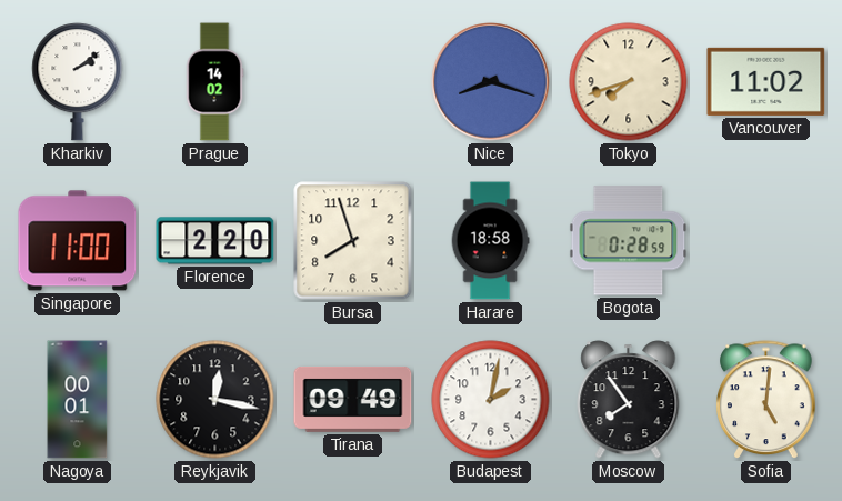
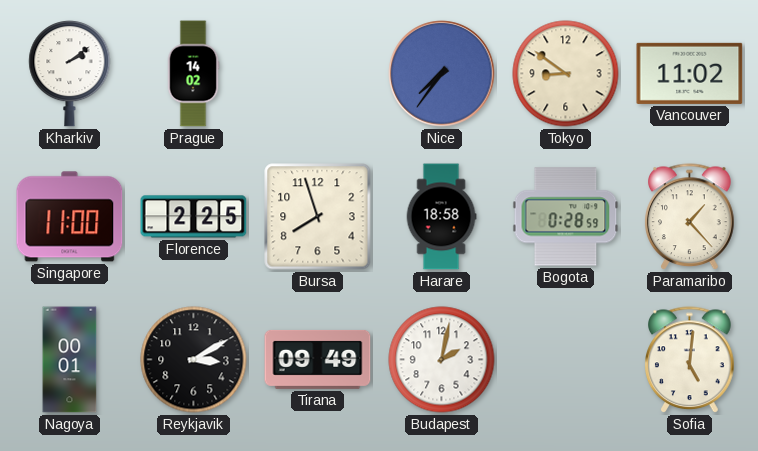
Nice: 8:18 -> 7:36
Tokyo: 7:42 -> 8:51
Florence: 2:20 -> 2:25
Paramaribo: none -> 1:23
Reykjavik: 12:17 -> 3:10
Moscow: 7:54 -> none
